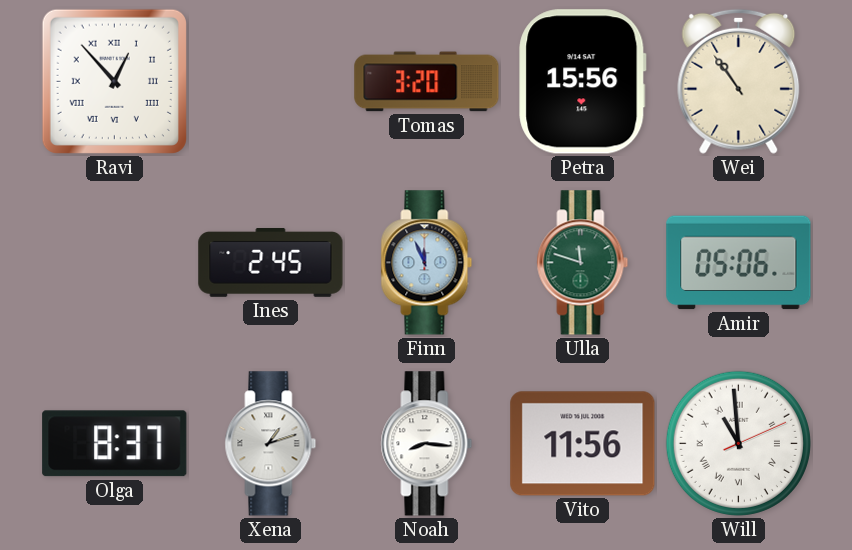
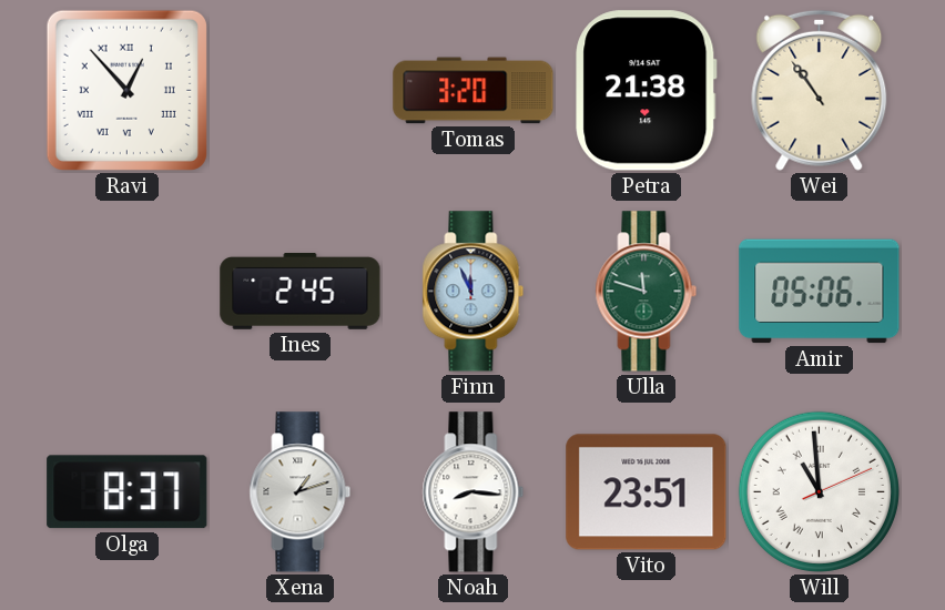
Petra: 15:56 -> 21:38
Vito: 11:56 -> 23:51
